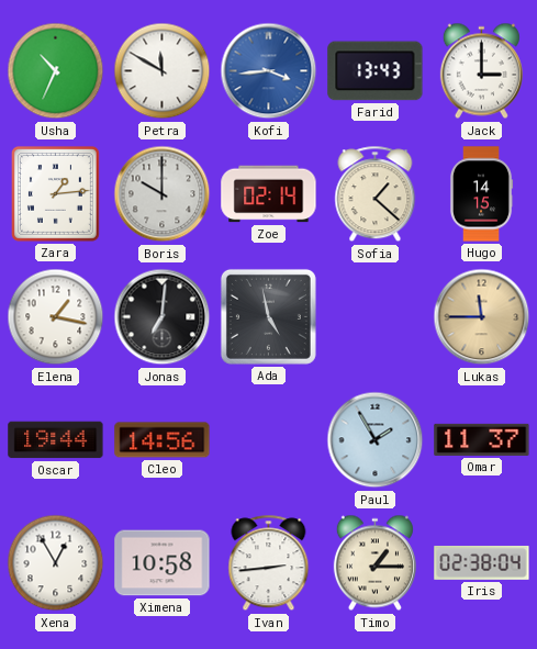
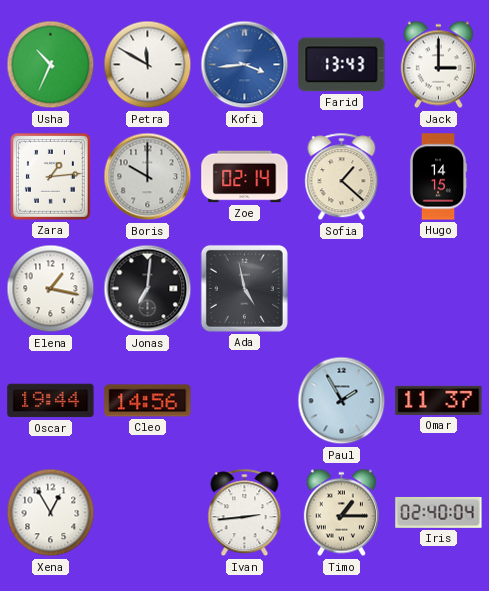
Lukas: 11:45 -> none
Ximena: 10:58 -> none
Iris: 02:38 -> 02:40
